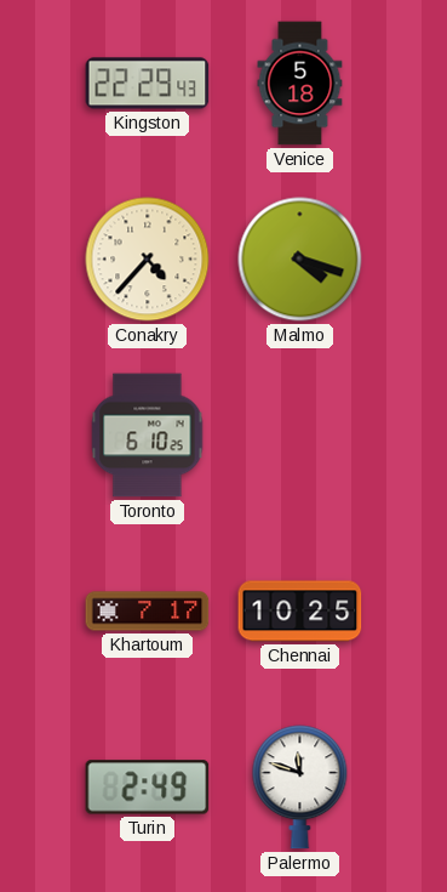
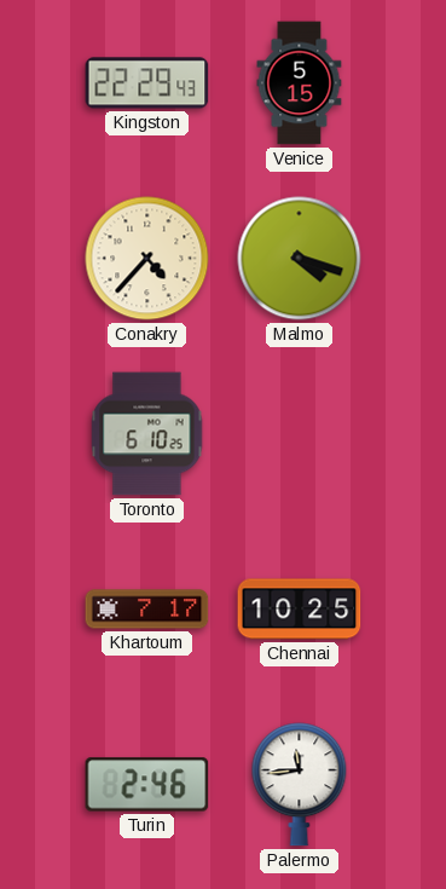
Venice: 5:18 -> 5:15
Turin: 2:49 -> 2:46
Palermo: 11:48 -> 11:44
